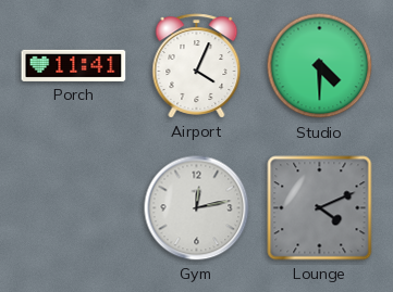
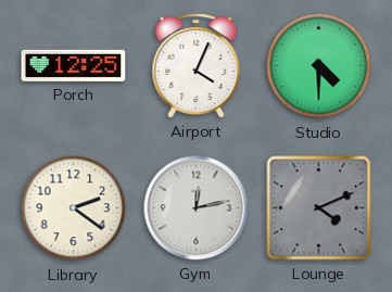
Porch: 11:41 -> 12:25
Library: none -> 2:21
